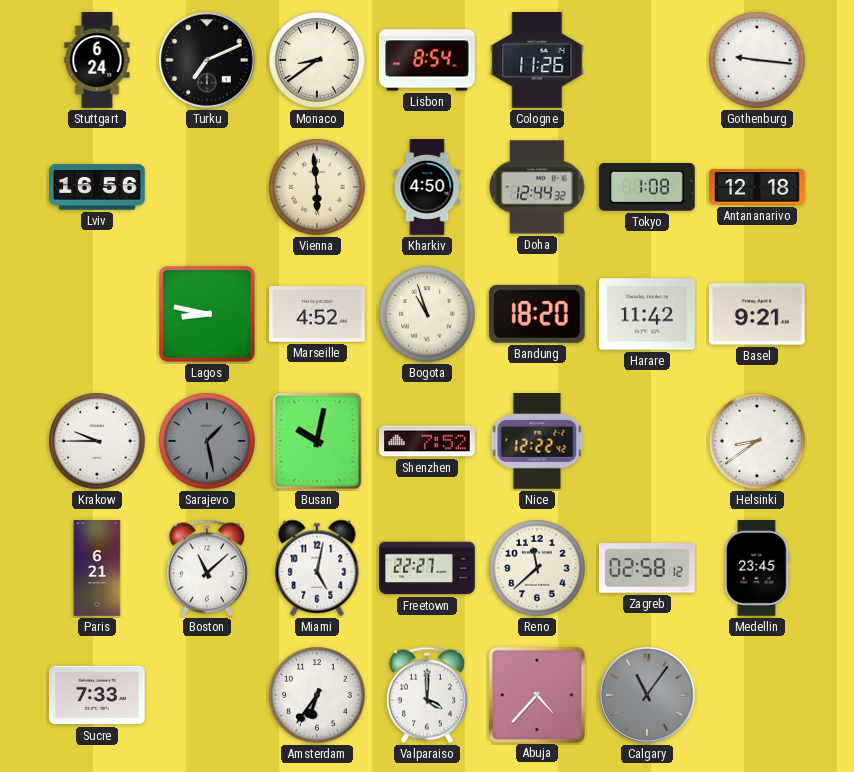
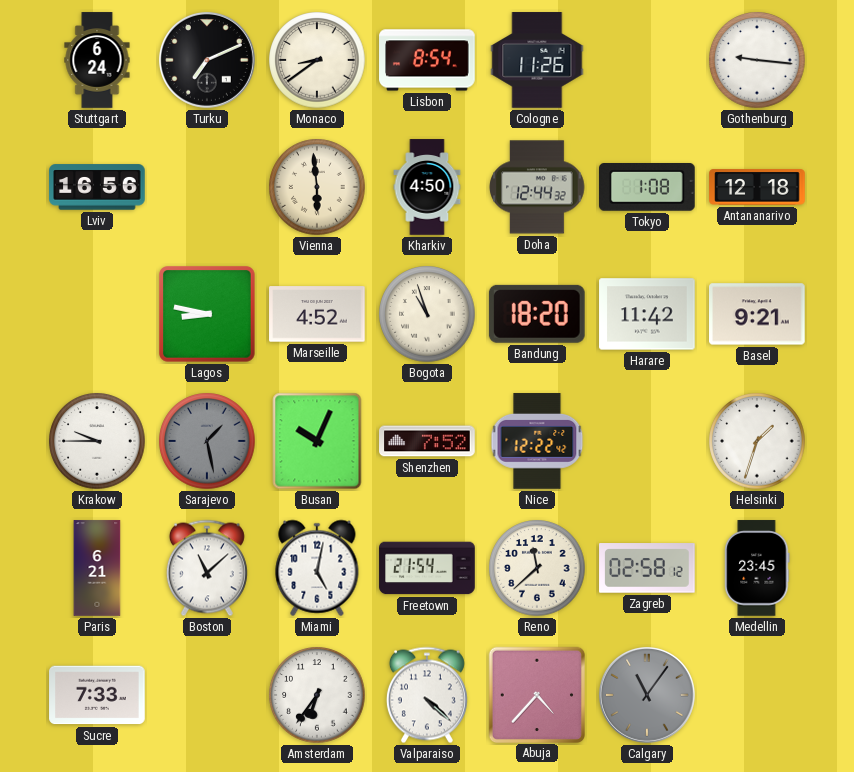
Busan: 10:02 -> 10:04
Helsinki: 8:39 -> 1:33
Freetown: 22:27 -> 21:54
Valparaiso: 4:00 -> 4:22
